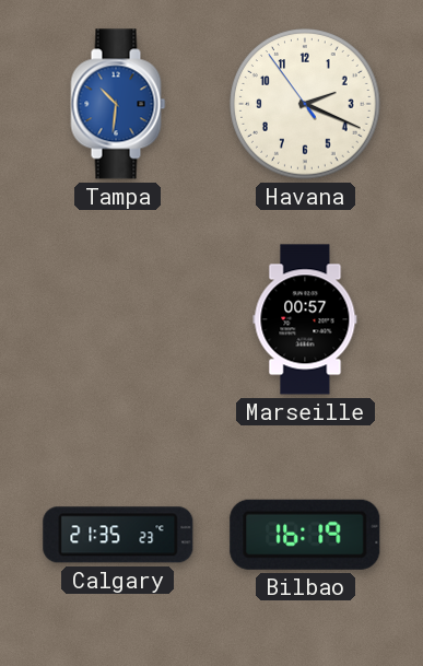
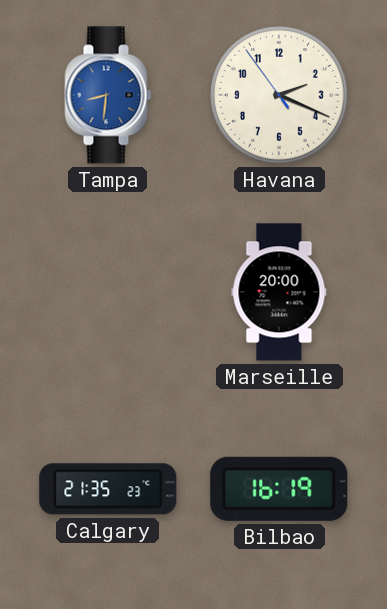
Tampa: 10:31 -> 8:31
Marseille: 00:57 -> 20:00
